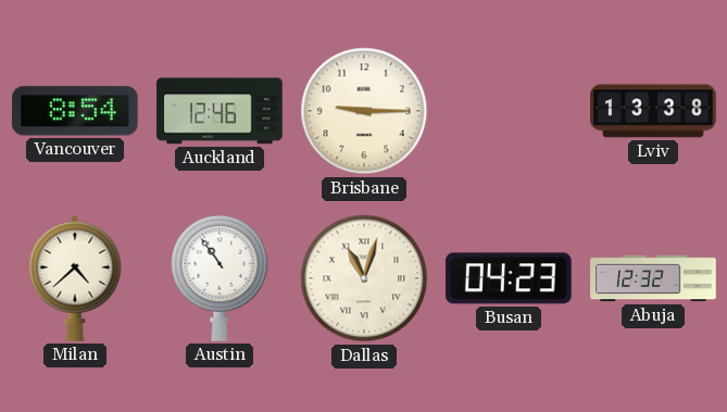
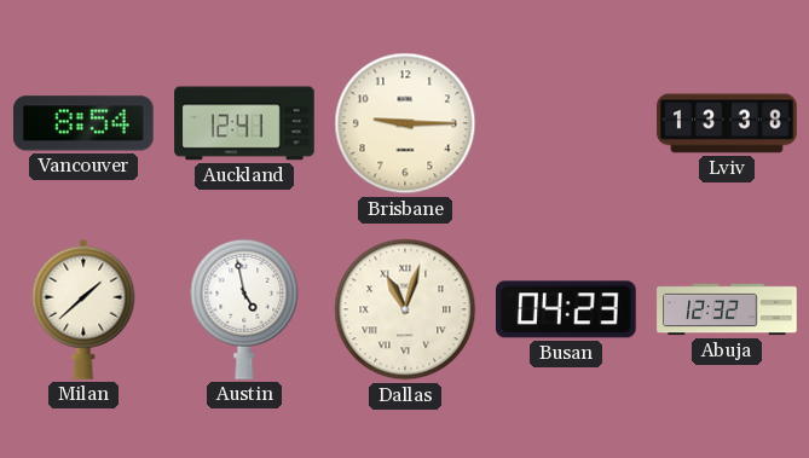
Auckland: 12:46 -> 12:41
Milan: 4:38 -> 1:38
Austin: 10:54 -> 4:58
